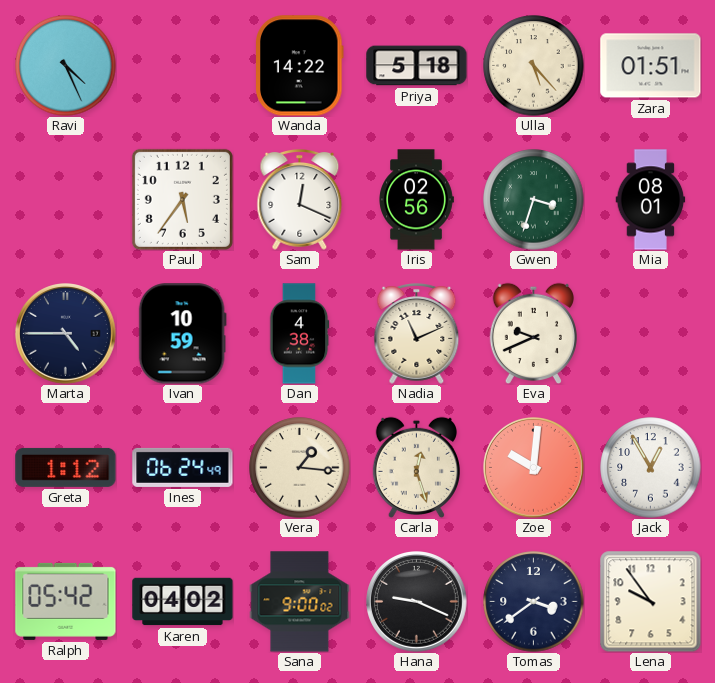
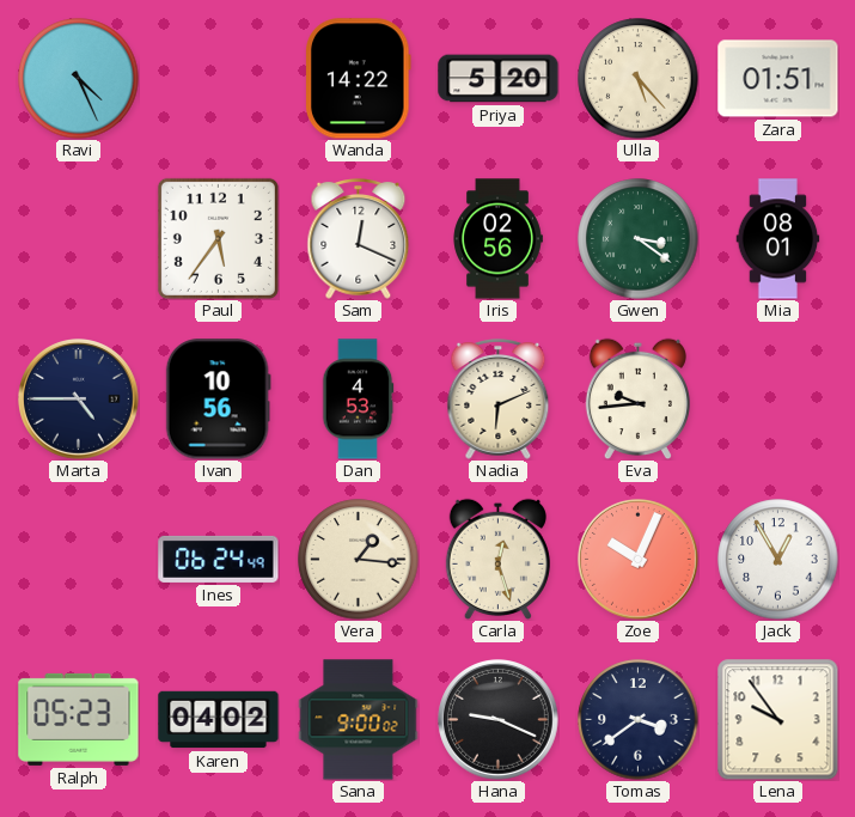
Priya: 5:18 -> 5:20
Gwen: 3:33 -> 3:21
Ivan: 10:59 -> 10:56
Dan: 4:38 -> 4:53
Nadia: 11:11 -> 6:11
Eva: 9:41 -> 9:44
Greta: 1:12 -> none
Zoe: 10:01 -> 10:04
Ralph: 05:42 -> 05:23
